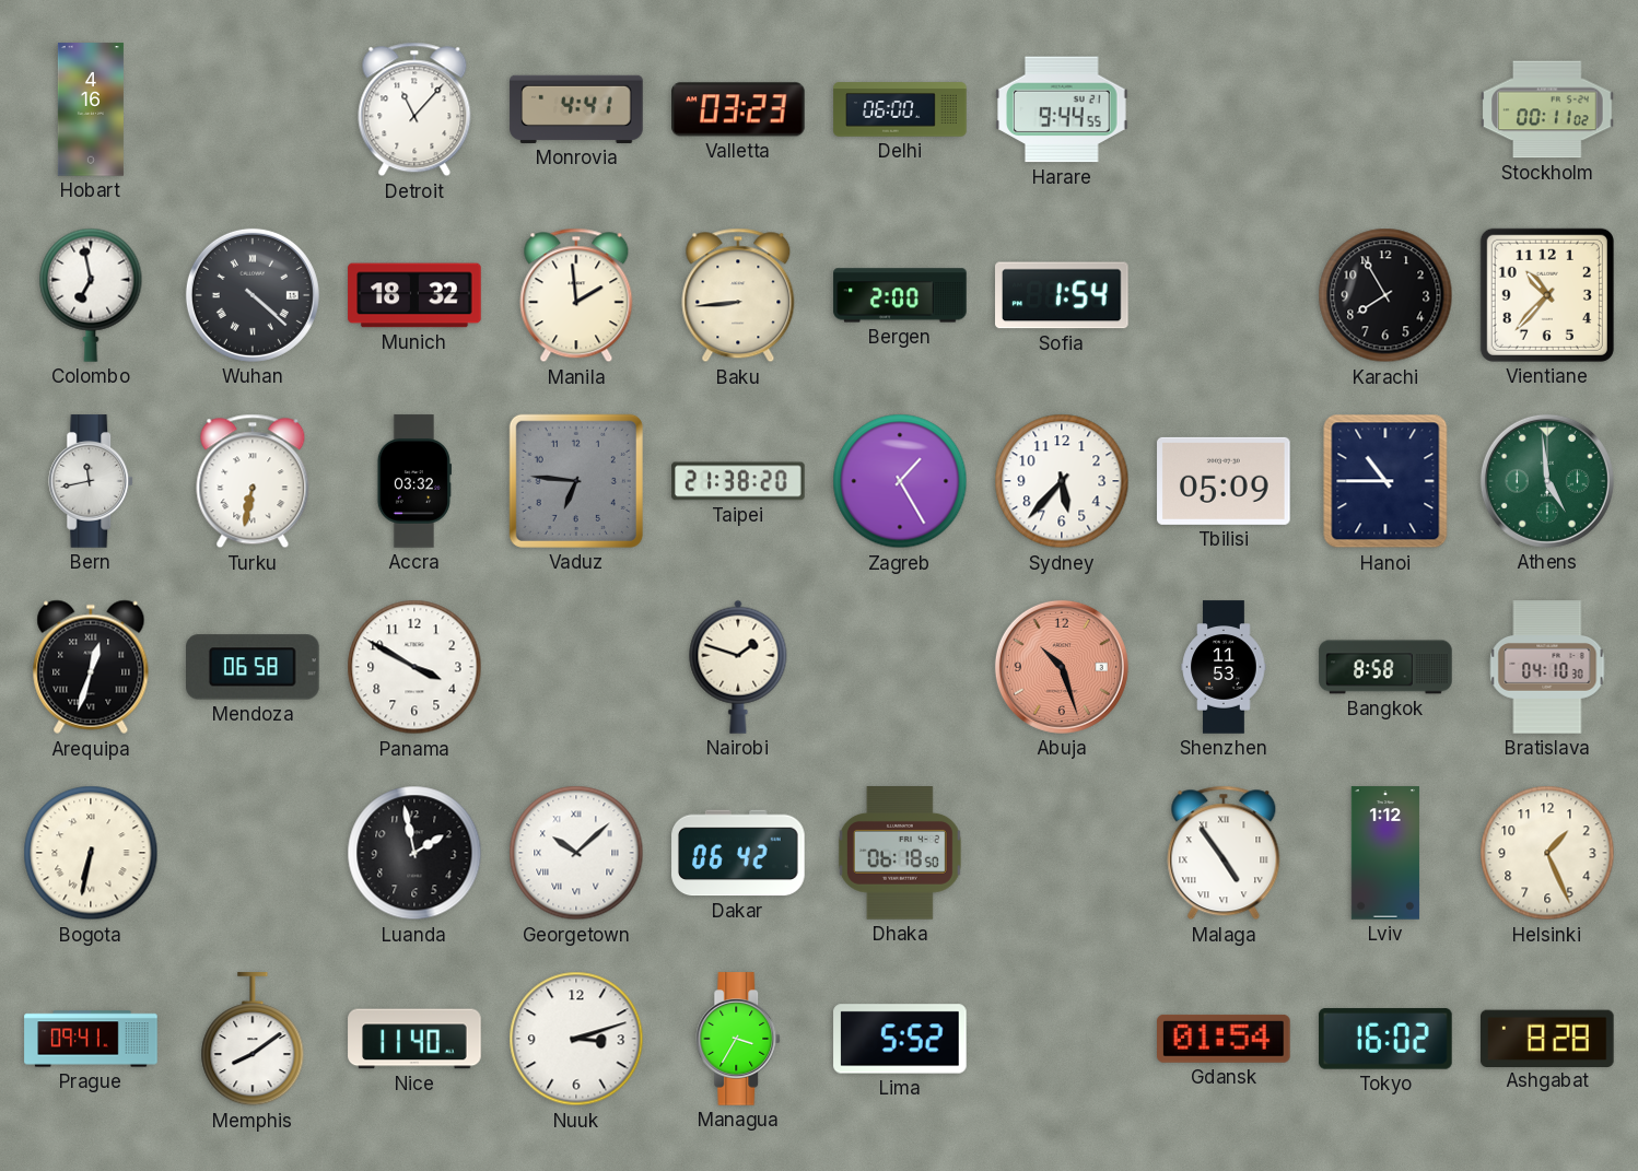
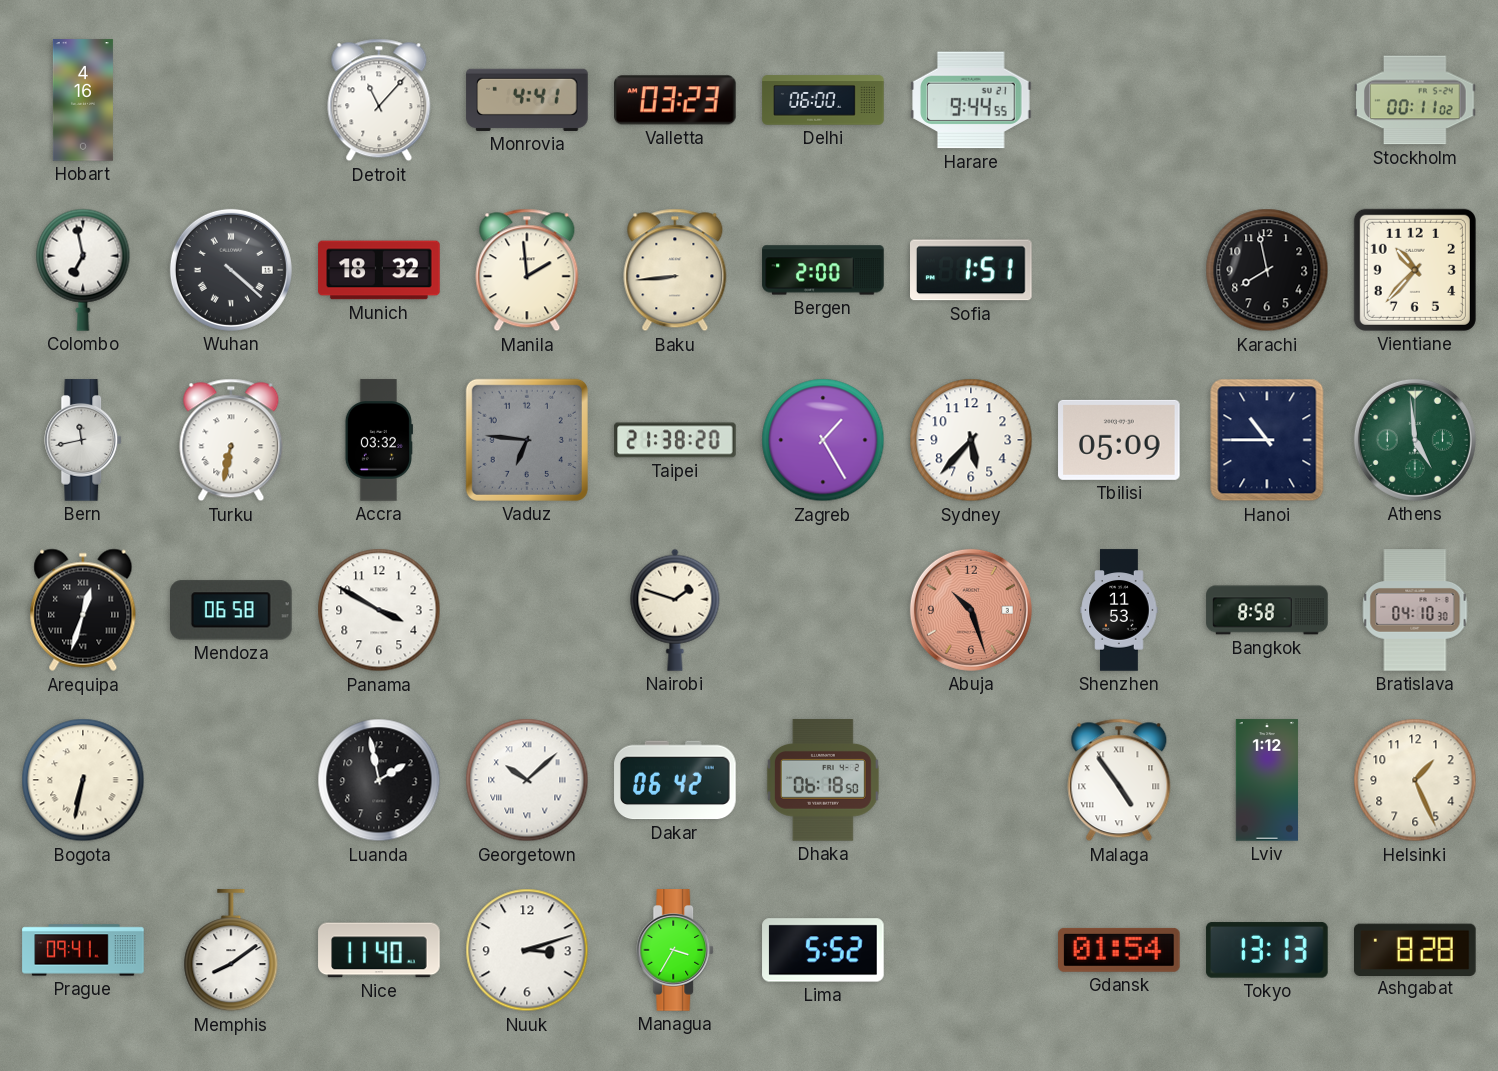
Sofia: 1:54 -> 1:51
Karachi: 7:55 -> 7:58
Tokyo: 16:02 -> 13:13
